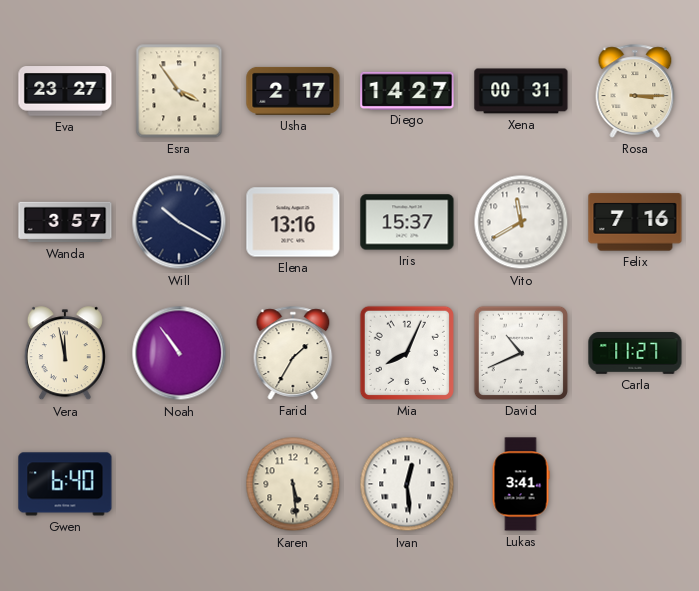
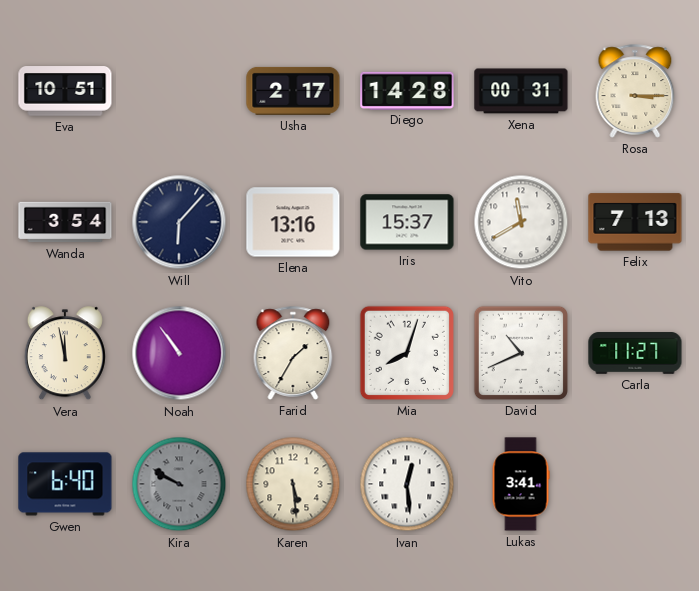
Eva: 23:27 -> 10:51
Esra: 3:54 -> none
Diego: 14:27 -> 14:28
Wanda: 3:57 -> 3:54
Will: 10:20 -> 6:07
Felix: 7:16 -> 7:13
Mia: 8:04 -> 8:03
Kira: none -> 9:50
